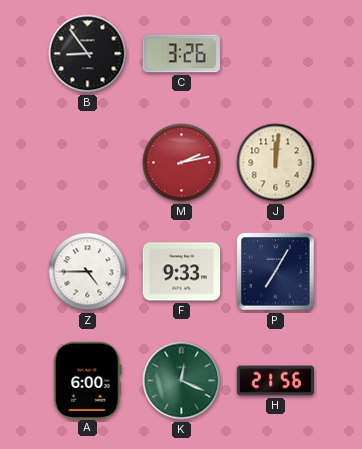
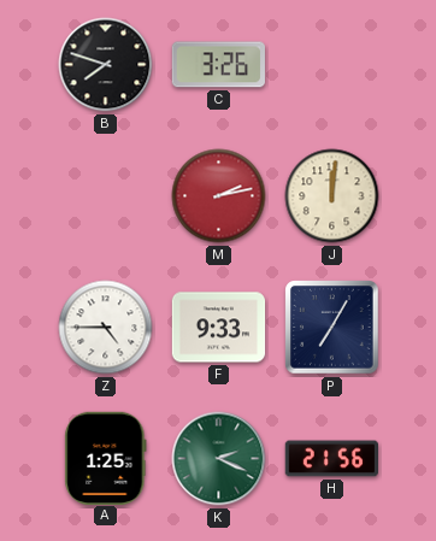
B: 8:54 -> 7:48
A: 6:00 -> 1:25
K: 12:19 -> 2:19
